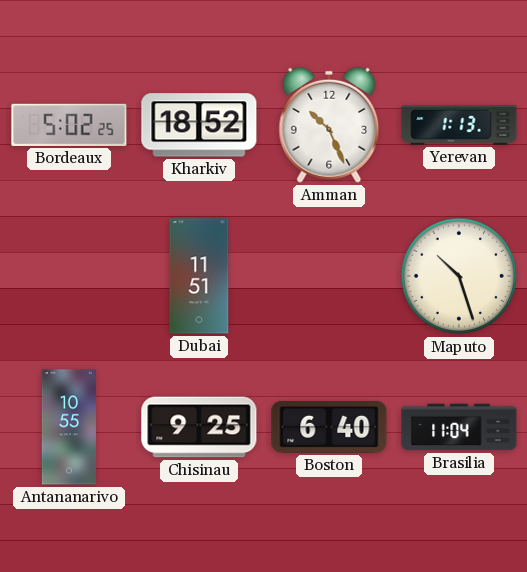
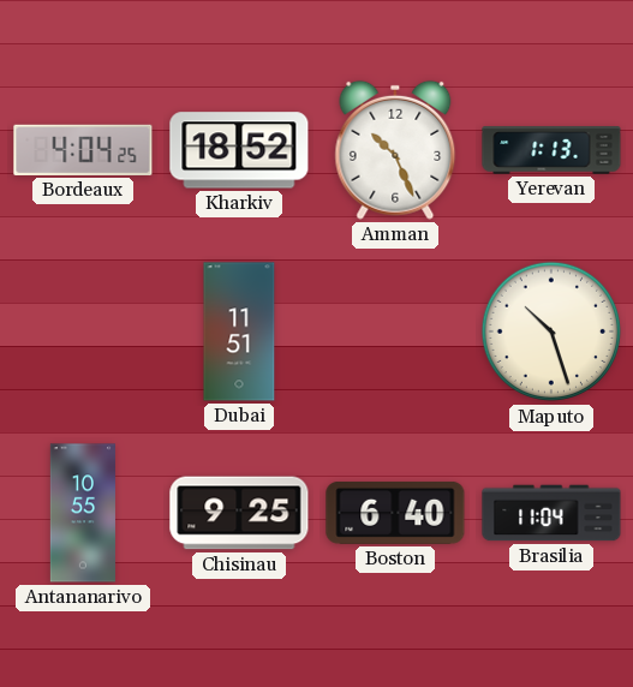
Bordeaux: 5:02 -> 4:04
